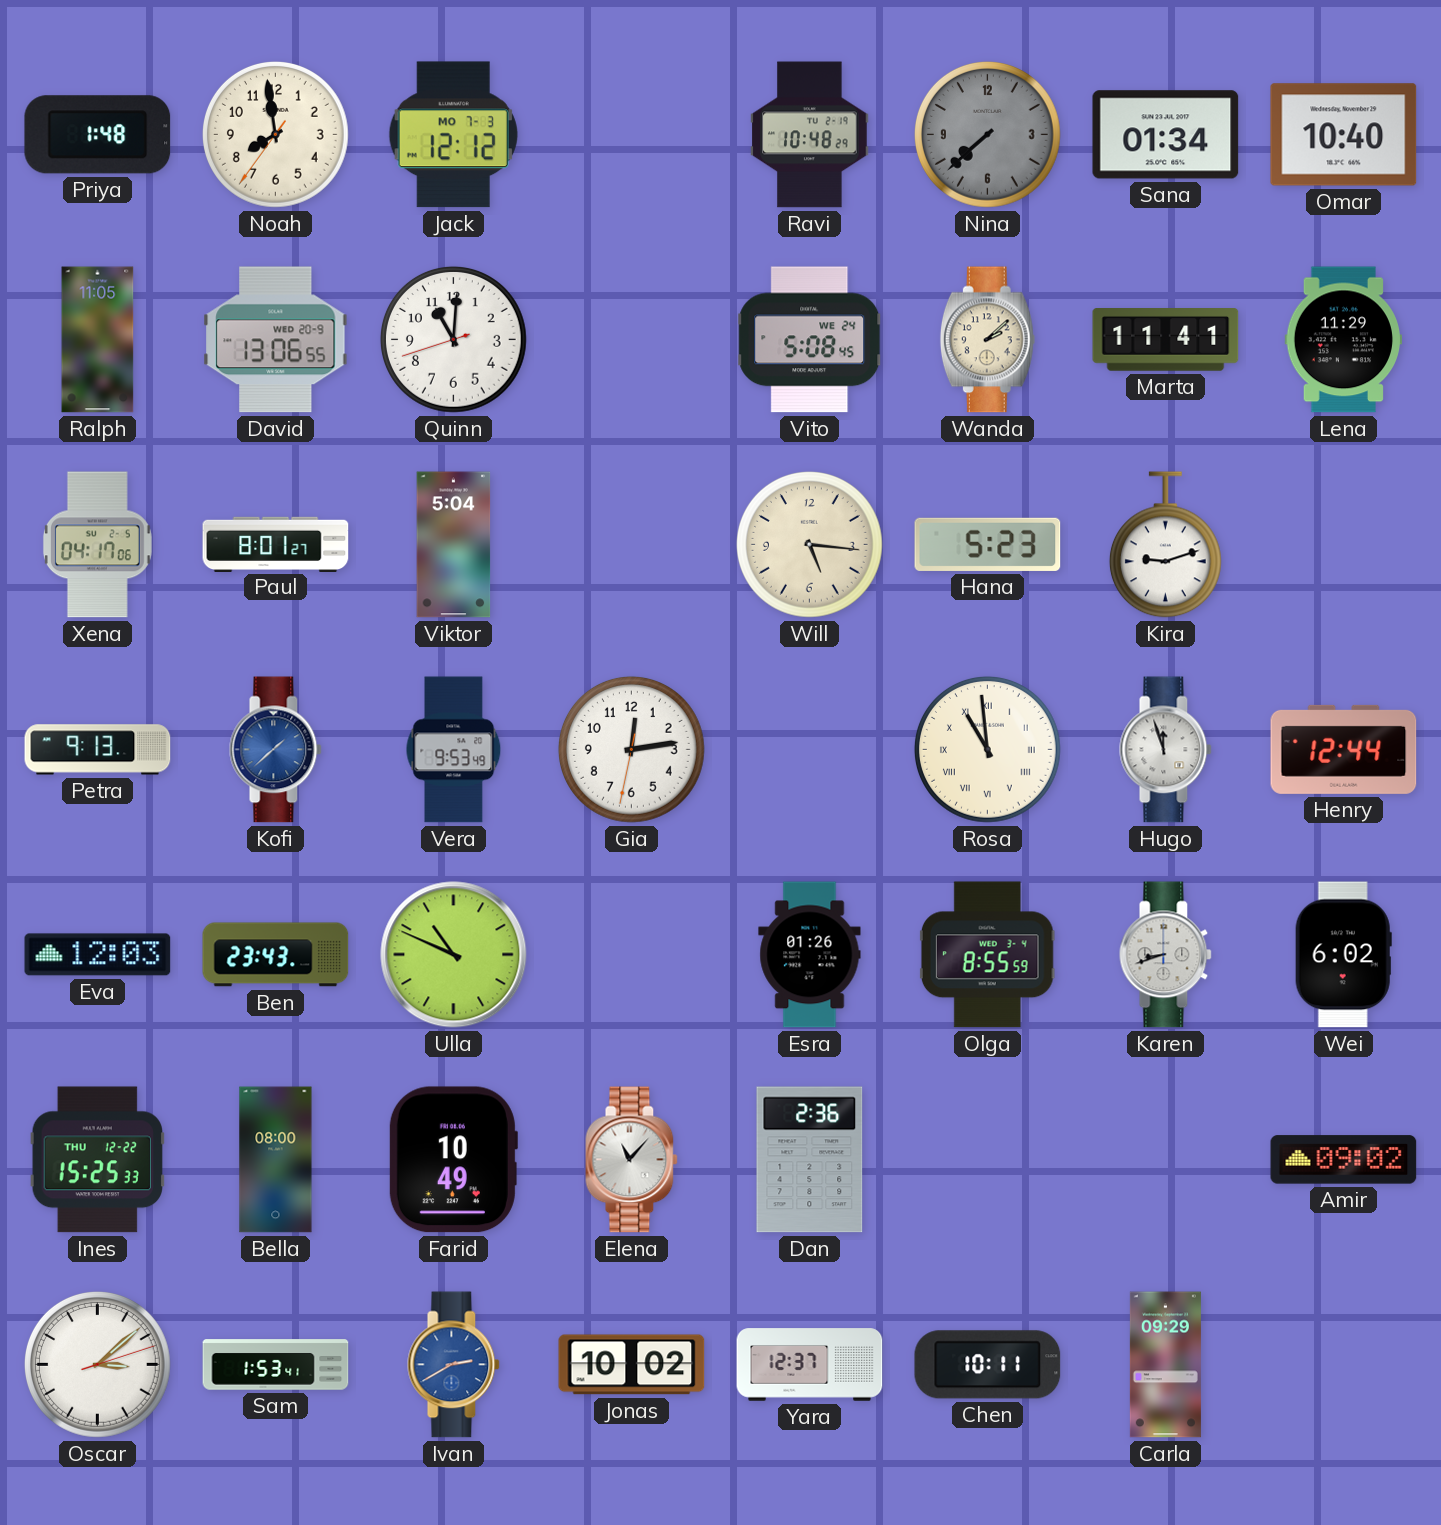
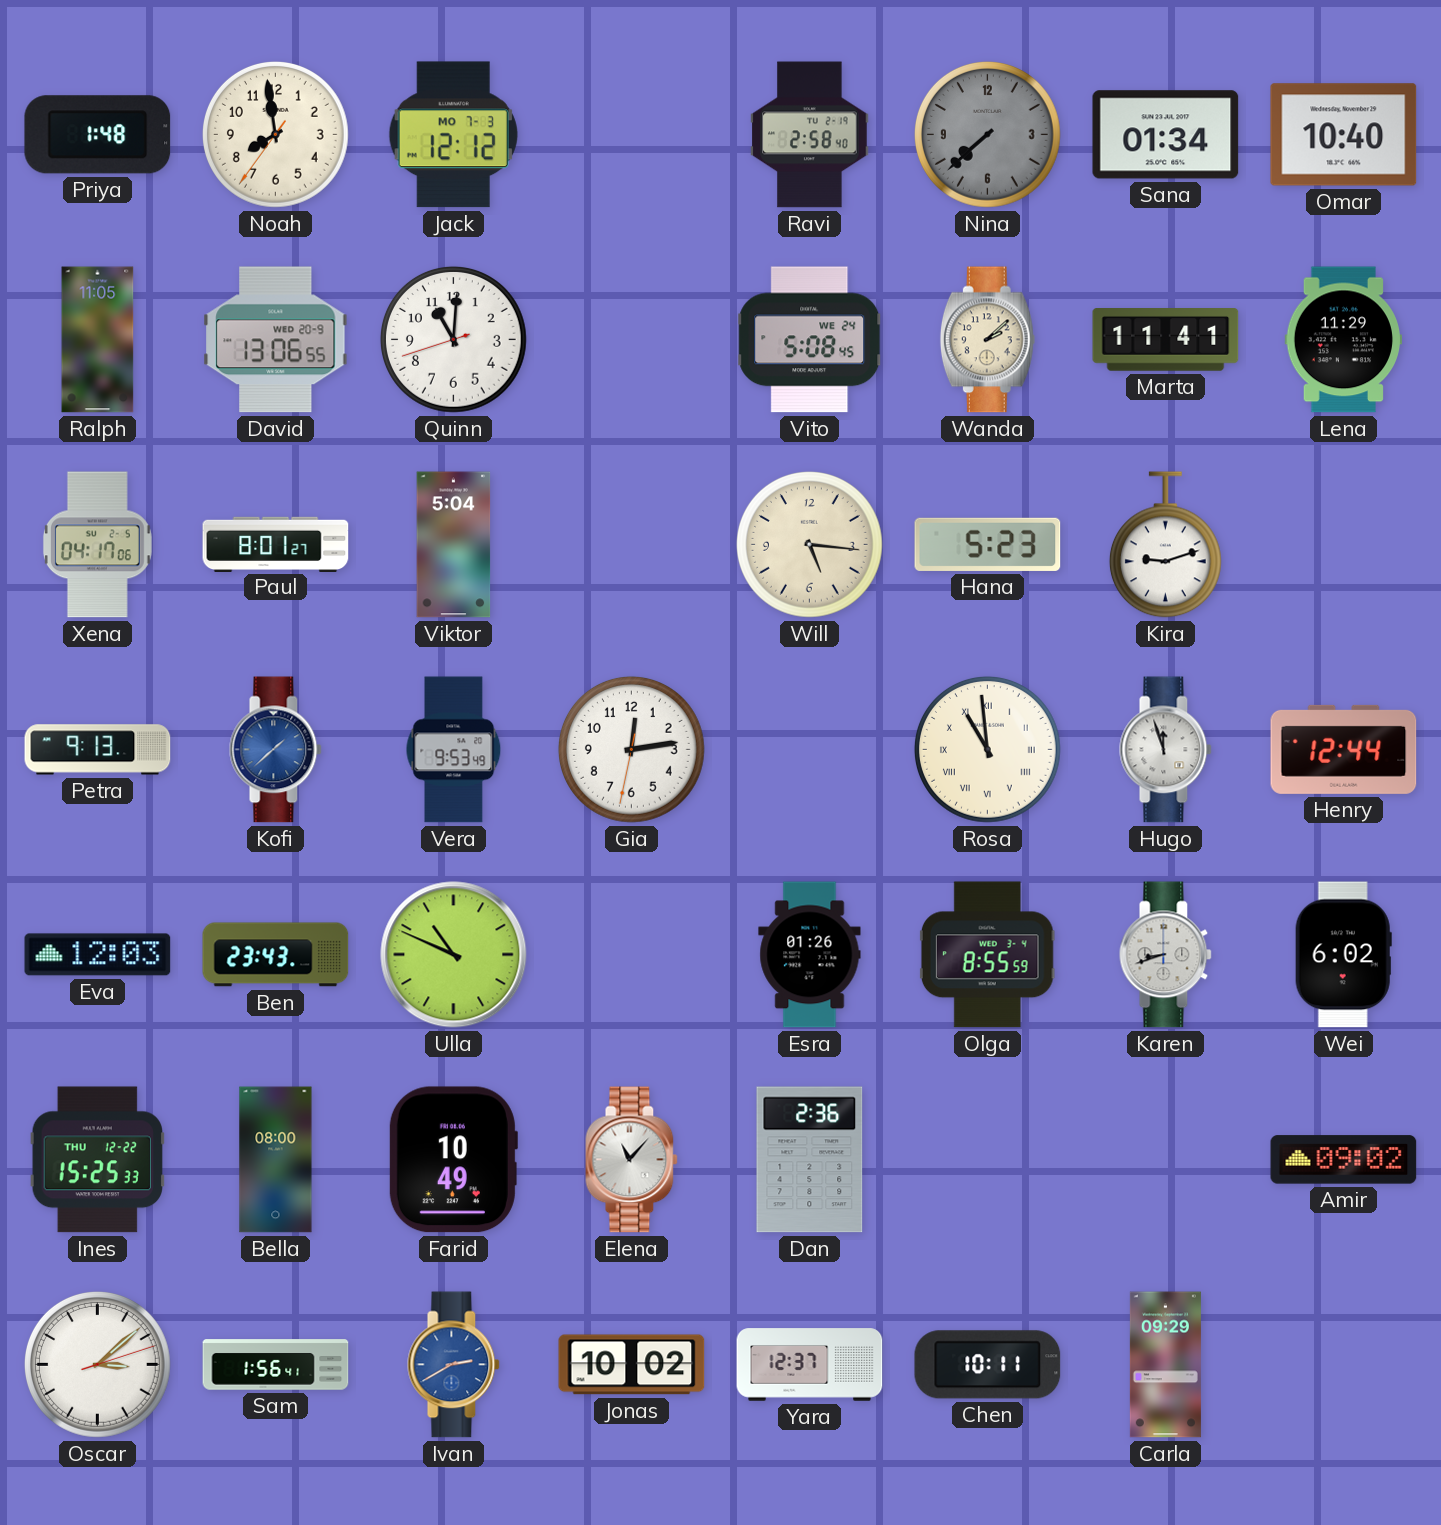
Ravi: 10:48 -> 2:58
Sam: 1:53 -> 1:56
